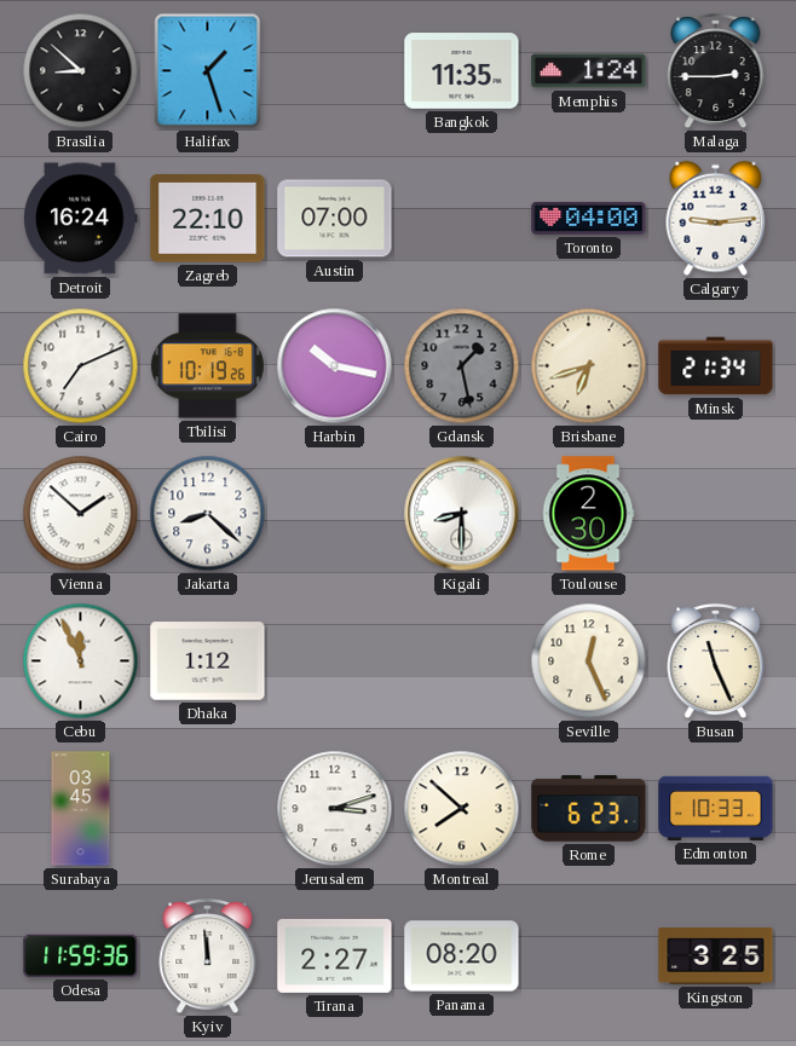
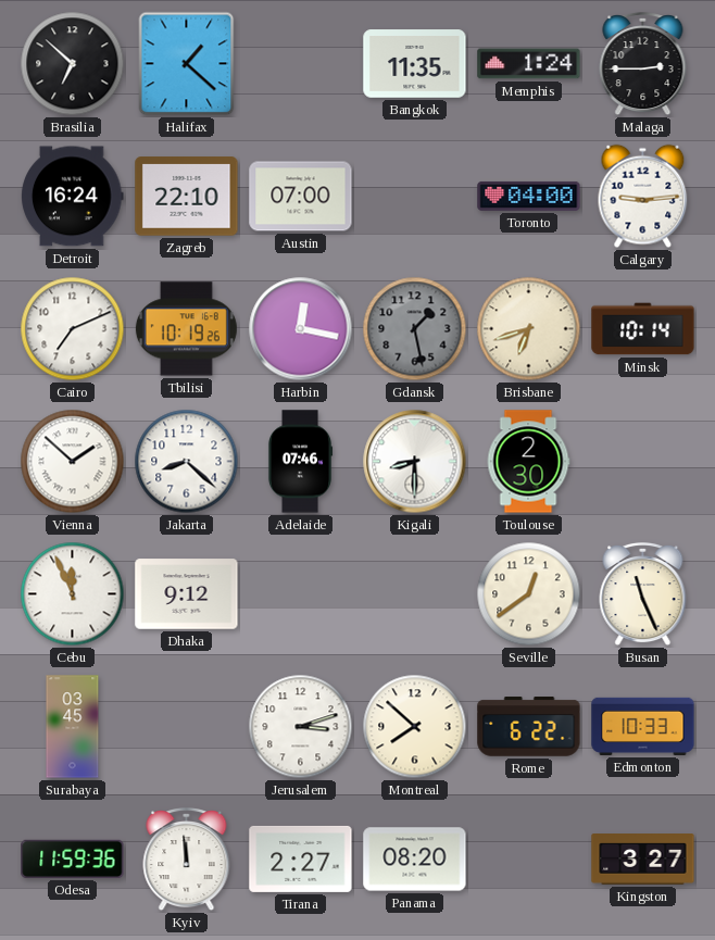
Brasilia: 8:52 -> 6:52
Halifax: 1:27 -> 1:22
Harbin: 10:17 -> 12:17
Minsk: 21:34 -> 10:14
Adelaide: none -> 07:46
Dhaka: 1:12 -> 9:12
Seville: 12:26 -> 12:39
Rome: 6:23 -> 6:22
Kingston: 3:25 -> 3:27
